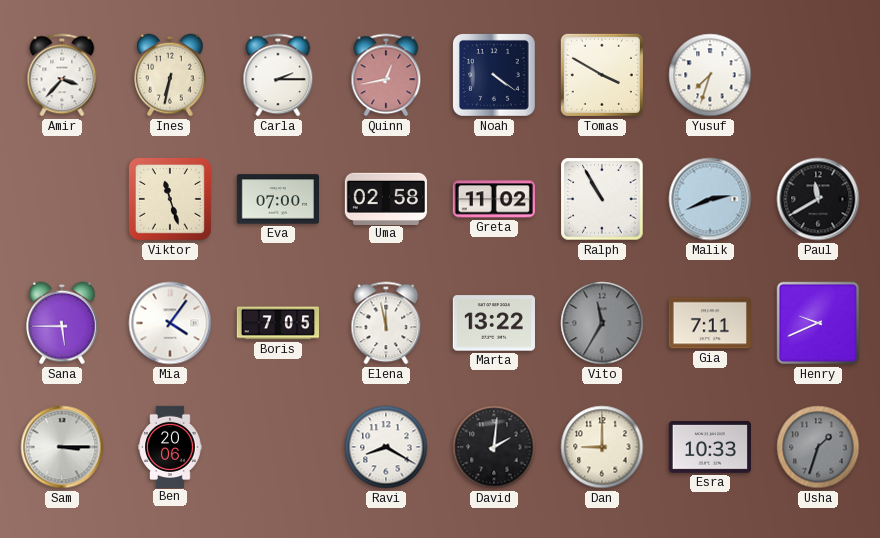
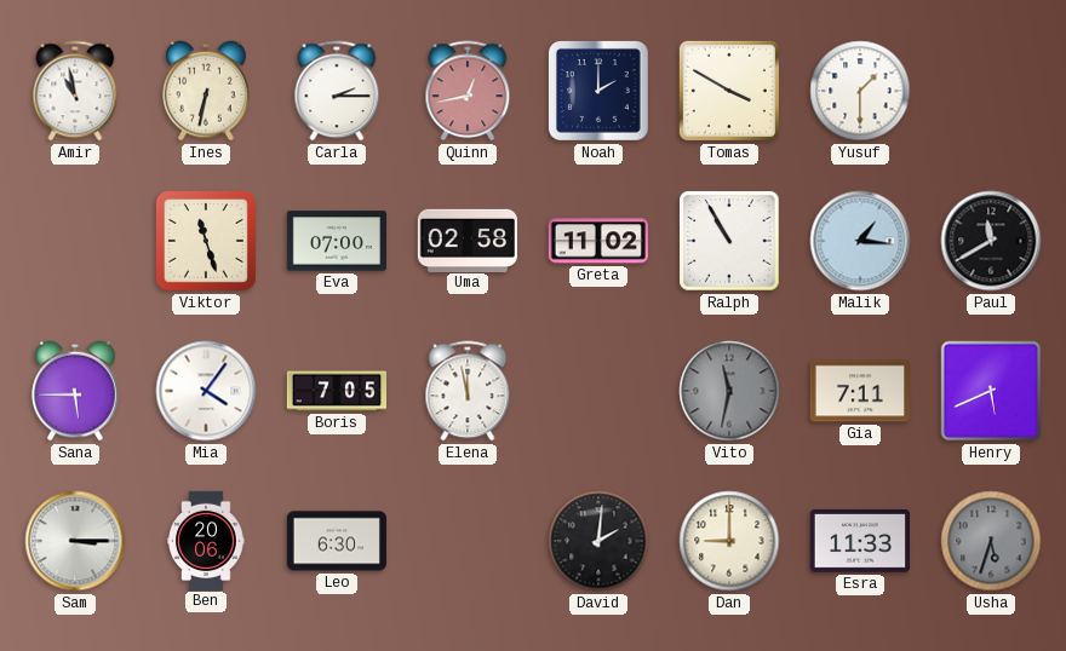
Amir: 3:37 -> 10:58
Noah: 4:21 -> 2:00
Yusuf: 7:33 -> 1:30
Malik: 2:41 -> 1:16
Marta: 13:22 -> none
Vito: 11:35 -> 11:32
Henry: 9:41 -> 5:41
Leo: none -> 6:30
Ravi: 8:20 -> none
Esra: 10:33 -> 11:33
Usha: 1:33 -> 5:33
